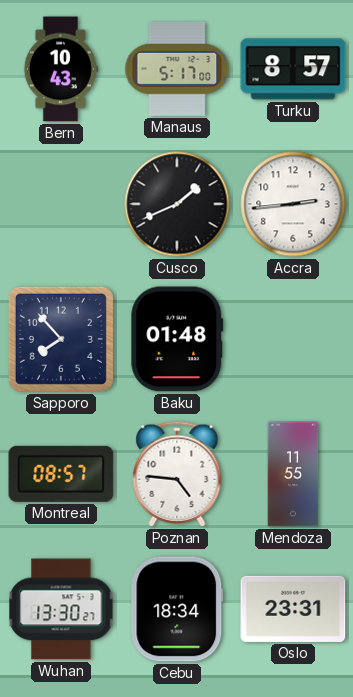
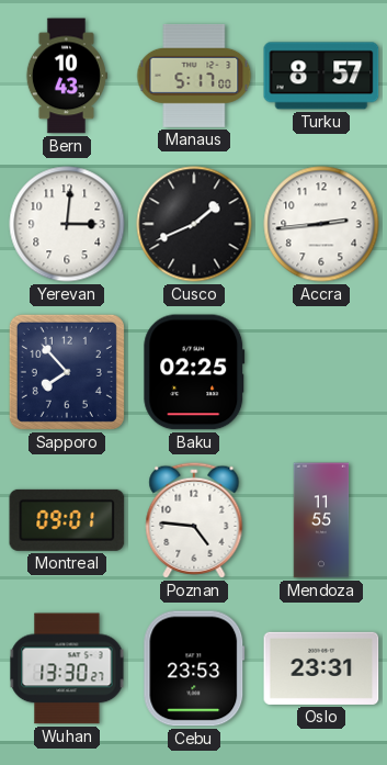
Yerevan: none -> 3:01
Baku: 01:48 -> 02:25
Montreal: 08:57 -> 09:01
Cebu: 18:34 -> 23:53
